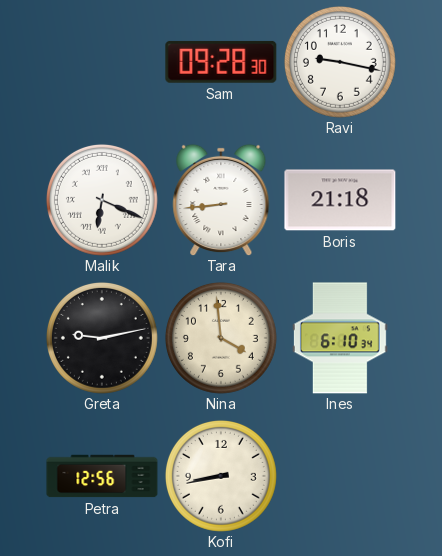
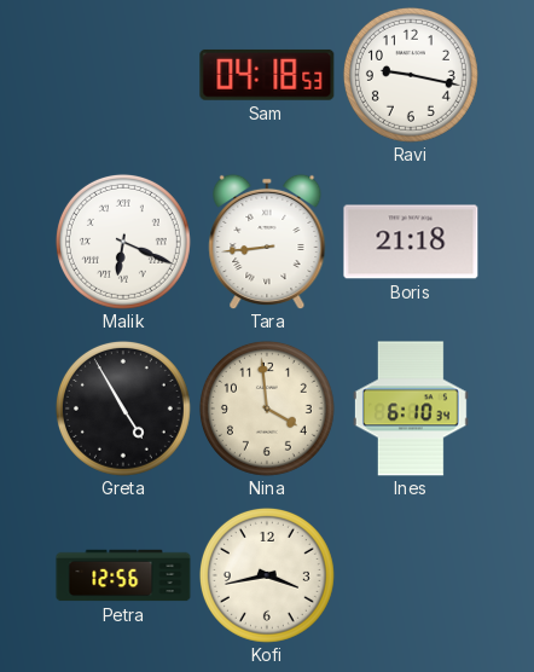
Sam: 09:28 -> 04:18
Greta: 9:13 -> 4:55
Kofi: 8:43 -> 3:43
